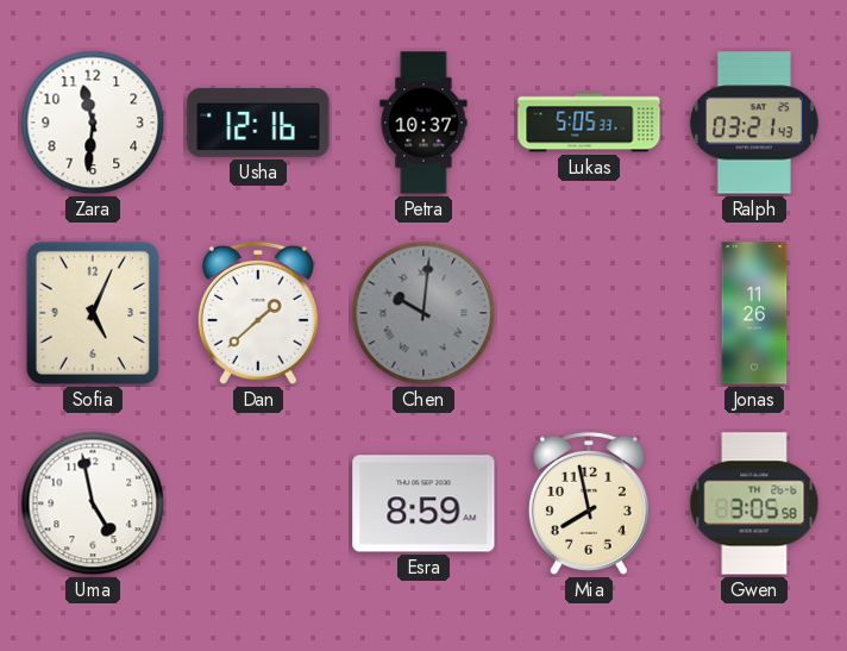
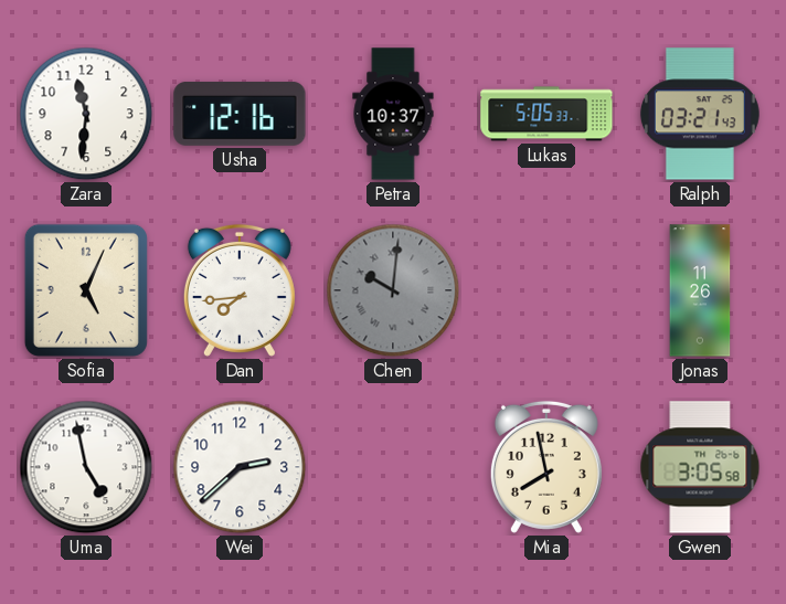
Dan: 1:38 -> 7:44
Wei: none -> 2:38
Esra: 8:59 -> none
